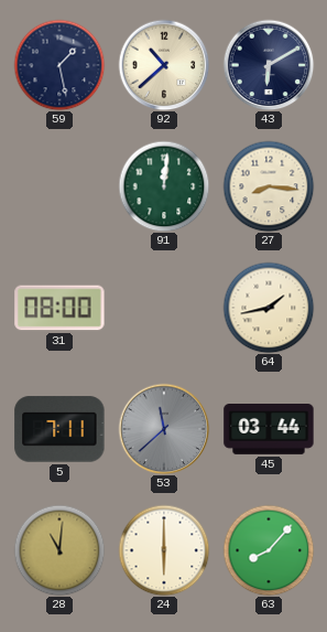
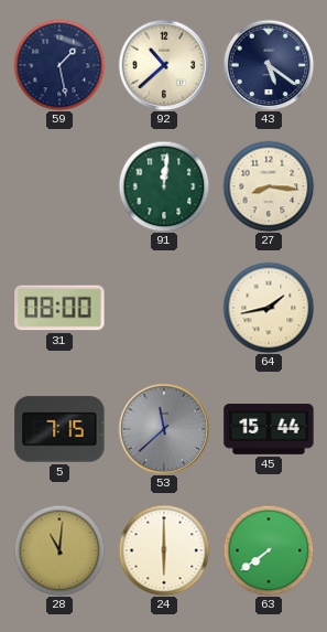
43: 6:10 -> 5:21
5: 7:11 -> 7:15
45: 03:44 -> 15:44
63: 8:07 -> 7:39
